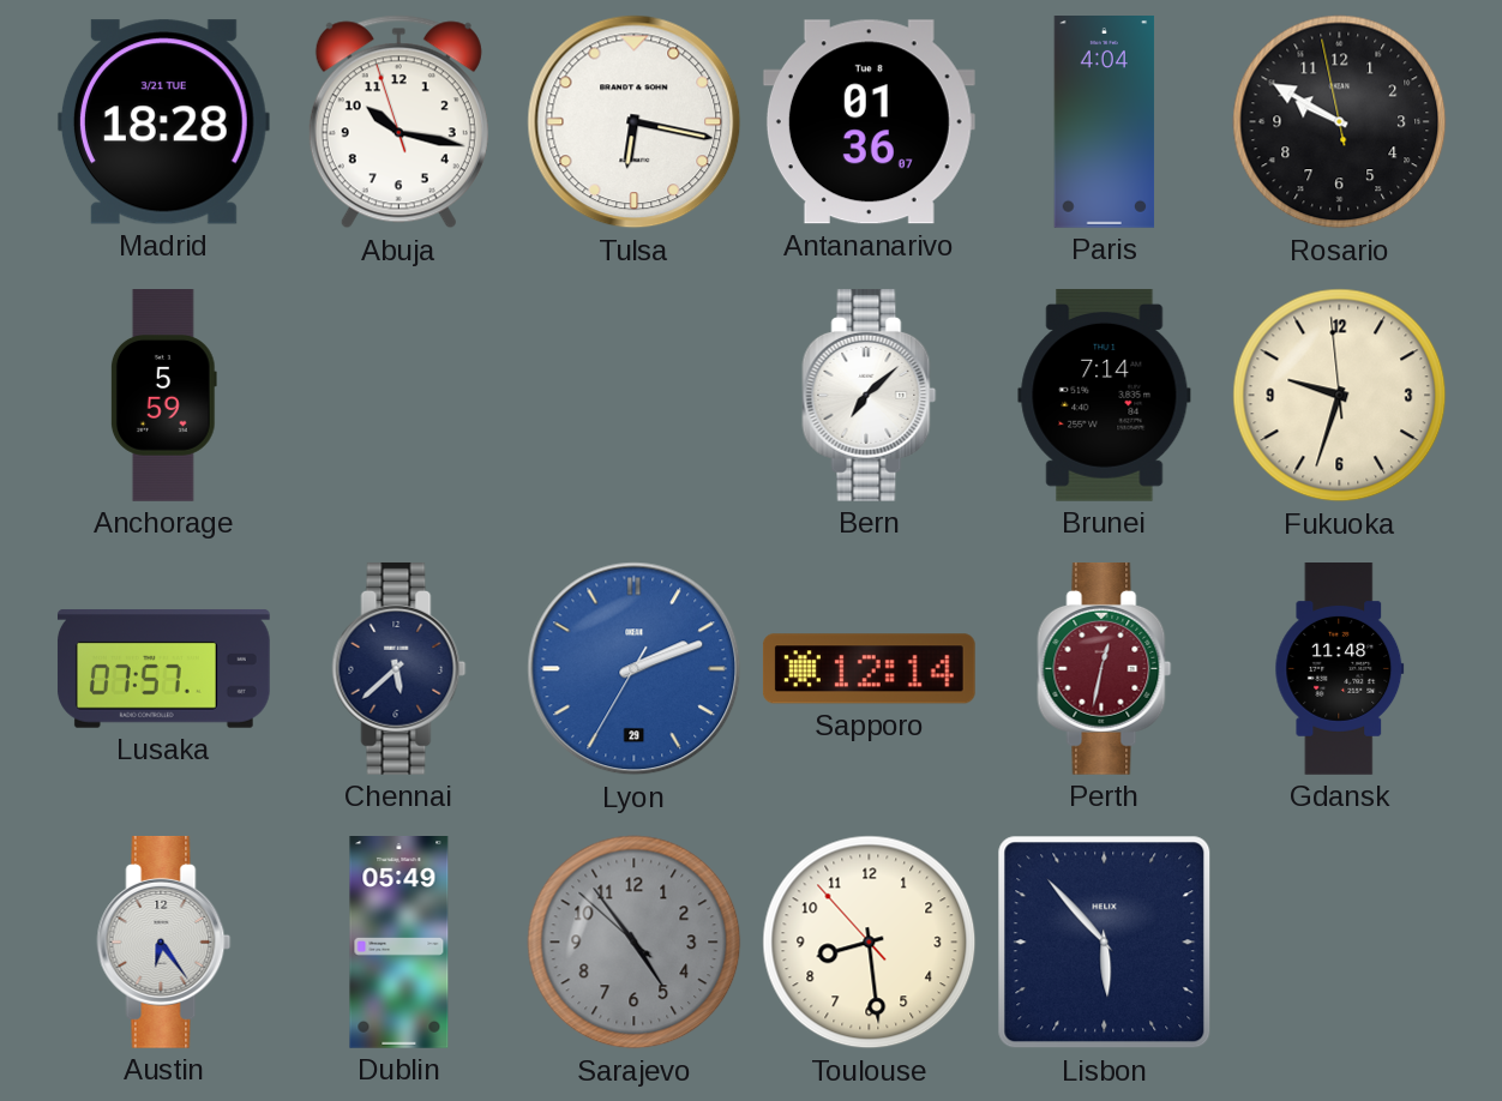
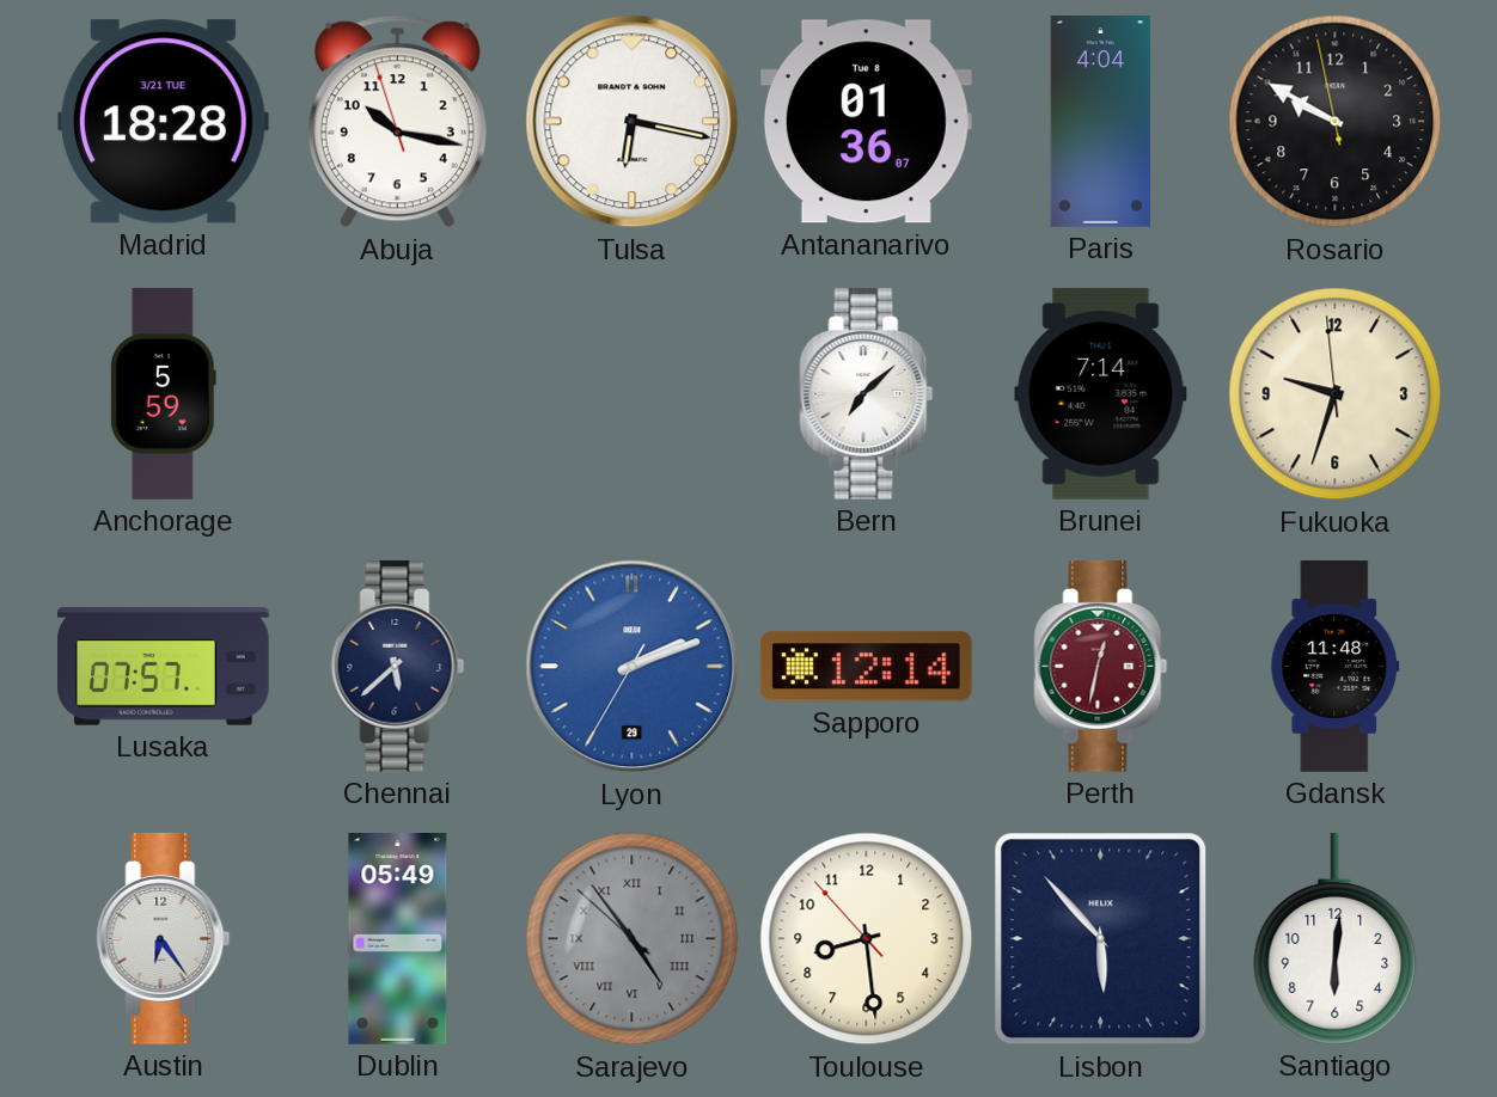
Sarajevo numerals: Arabic -> Roman
Santiago: none -> 6:01
